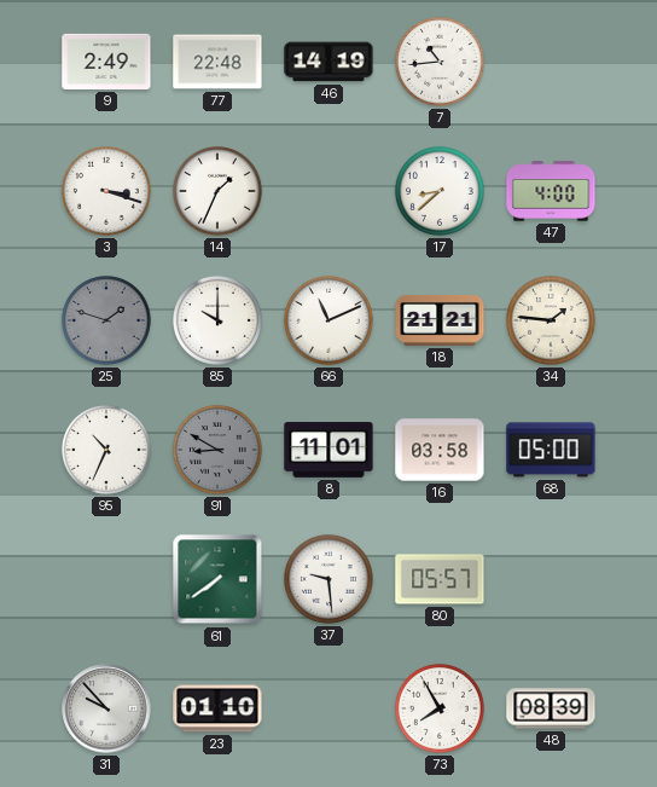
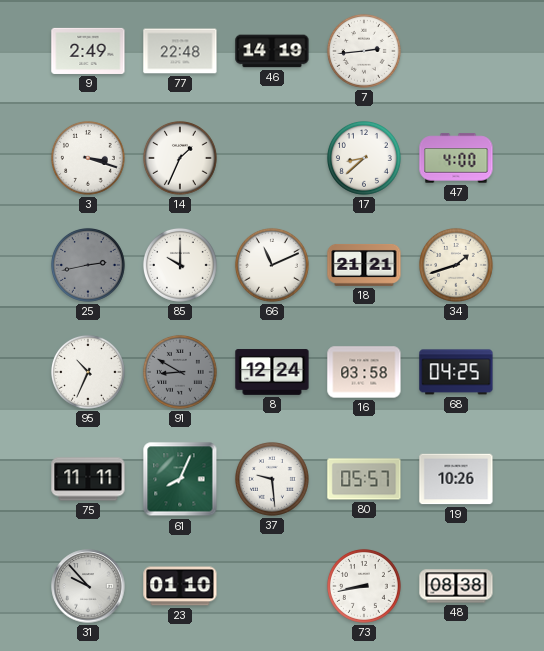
7: 10:44 -> 2:44
25: 1:48 -> 2:43
34: 1:46 -> 1:42
8: 11:01 -> 12:24
68: 05:00 -> 04:25
75: none -> 11:11
61: 7:39 -> 8:04
19: none -> 10:26
73: 7:55 -> 8:43
48: 08:39 -> 08:38
